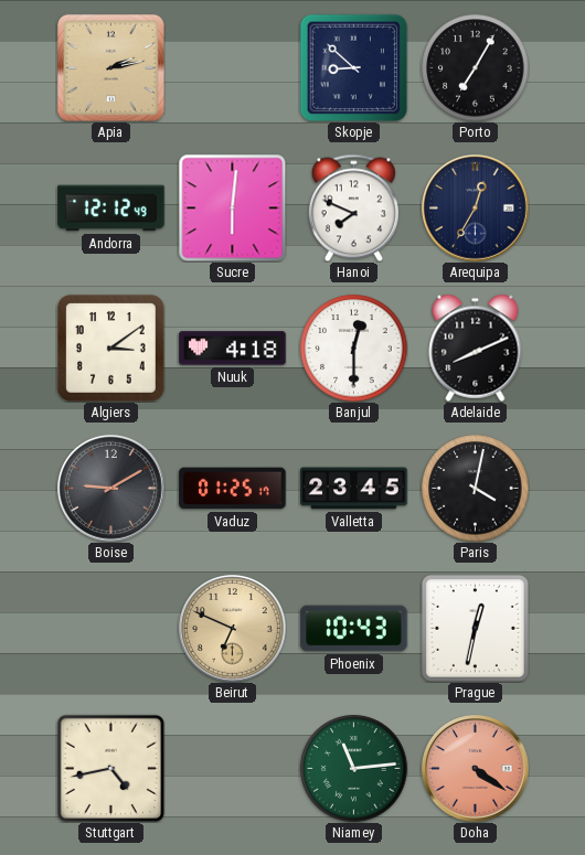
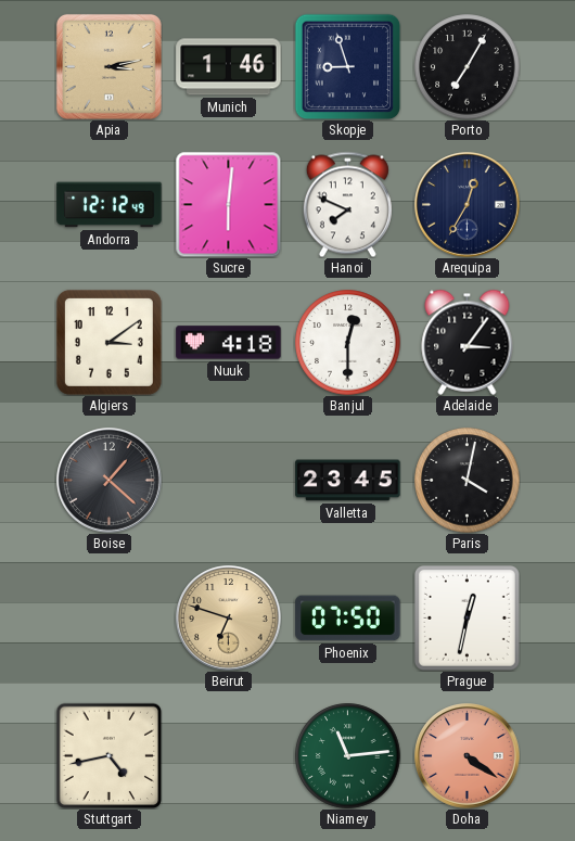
Apia: 2:13 -> 3:13
Munich: none -> 1:46
Skopje: 8:52 -> 8:57
Adelaide: 8:11 -> 3:06
Boise: 9:10 -> 1:22
Vaduz: 01:25 -> none
Beirut: 6:49 -> 6:48
Phoenix: 10:43 -> 07:50
